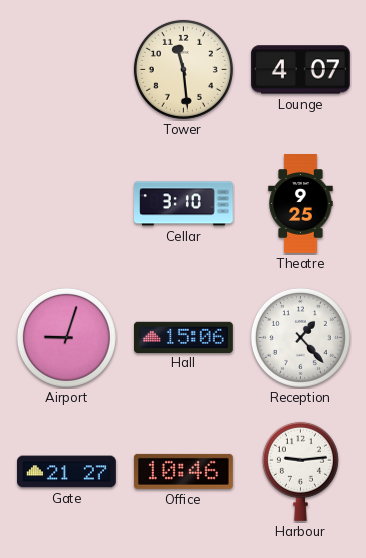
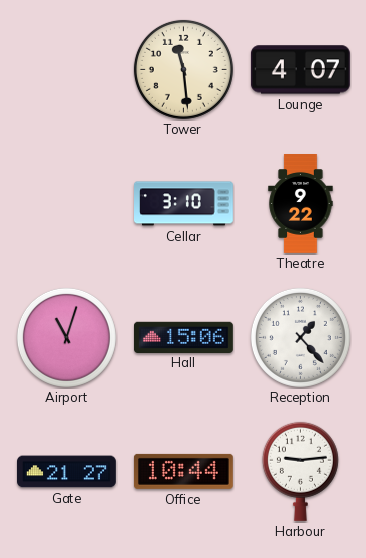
Theatre: 9:25 -> 9:22
Airport: 9:03 -> 11:03
Office: 10:46 -> 10:44
